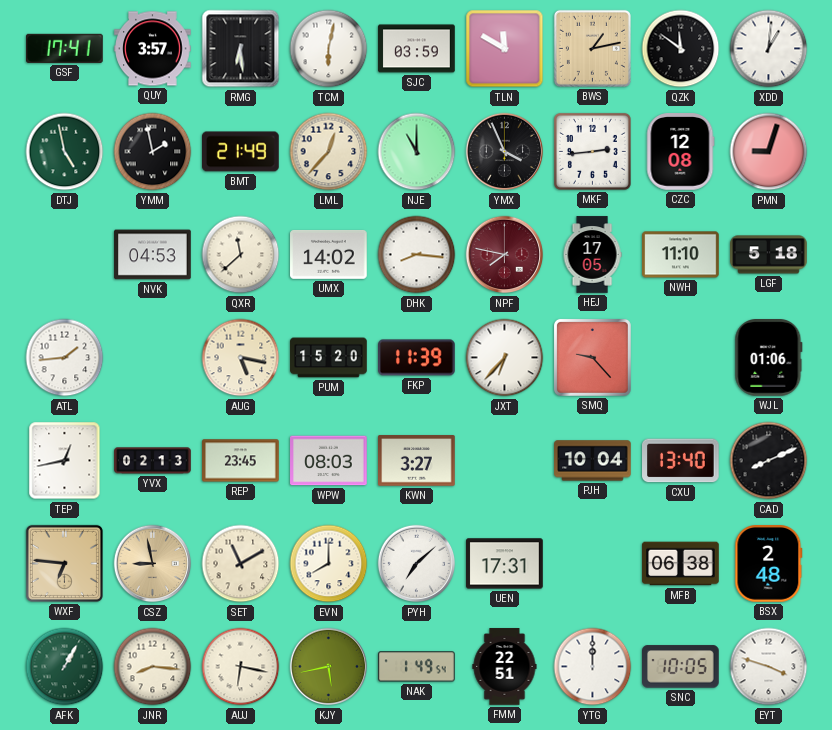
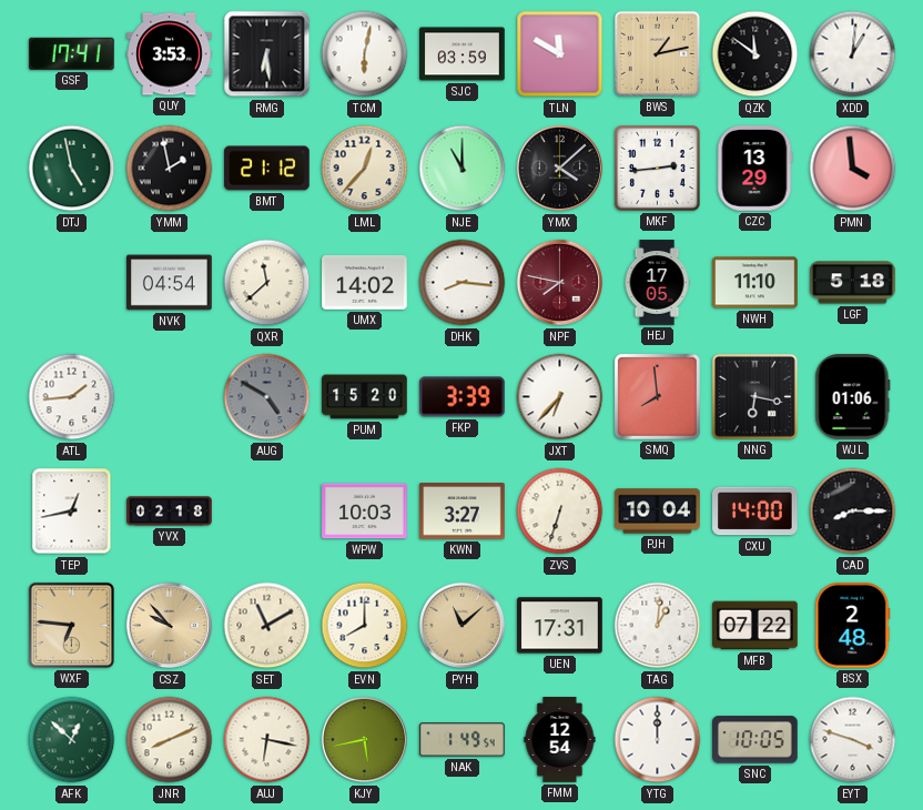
QUY: 3:57 -> 3:53
BMT: 21:49 -> 21:12
YMX: 3:56 -> 4:08
CZC: 12:08 -> 13:29
PMN: 9:03 -> 3:59
NVK: 04:53 -> 04:54
AUG: 5:17 -> 4:50
AUG dial: cream -> grey
FKP: 11:39 -> 3:39
SMQ: 9:23 -> 7:59
NNG: none -> 6:17
YVX: 02:13 -> 02:18
REP: 23:45 -> none
WPW: 08:03 -> 10:03
ZVS: none -> 6:33
CXU: 13:40 -> 14:00
CAD: 8:11 -> 8:15
CSZ: 8:58 -> 9:53
PYH: 7:08 -> 11:08
PYH dial: white -> champagne
TAG: none -> 1:01
MFB: 06:38 -> 07:22
AFK: 1:05 -> 12:52
JNR: 8:16 -> 8:11
FMM: 22:51 -> 12:54
